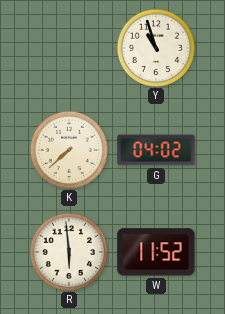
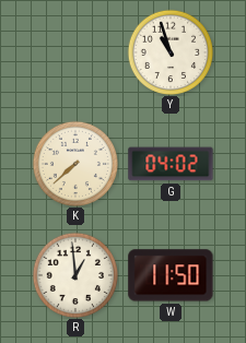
R: 5:59 -> 12:59
W: 11:52 -> 11:50
